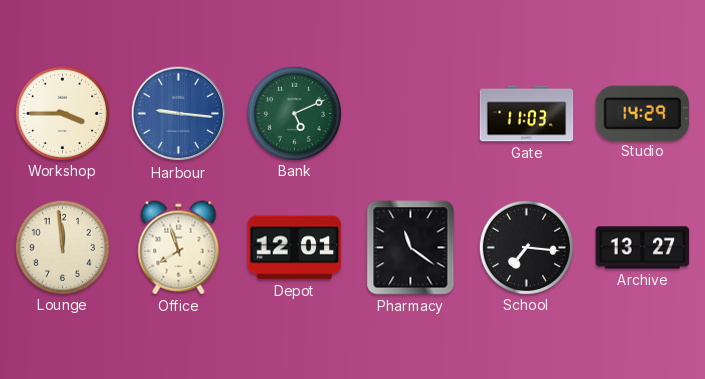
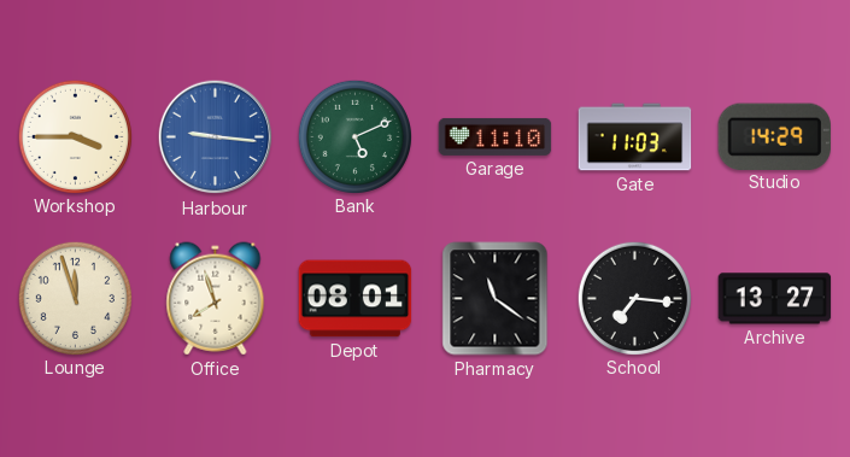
Garage: none -> 11:10
Lounge: 11:59 -> 11:57
Depot: 12:01 -> 08:01
